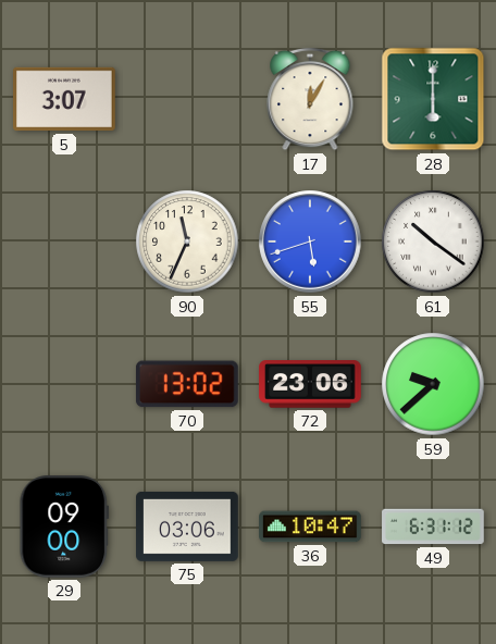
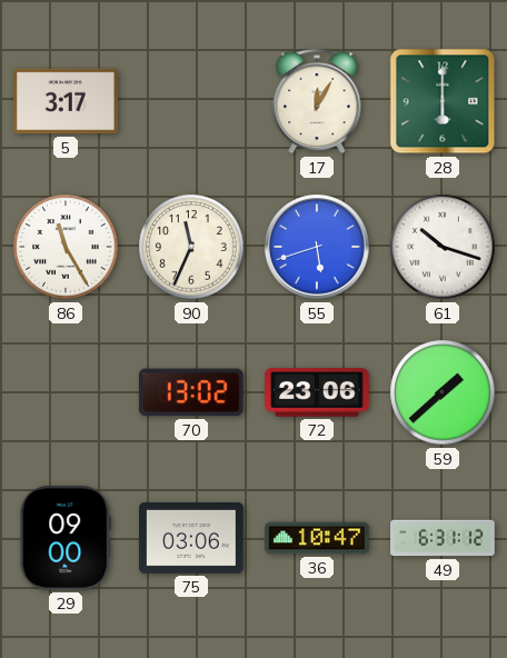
5: 3:07 -> 3:17
86: none -> 11:25
61: 10:21 -> 10:18
59: 9:38 -> 1:38
